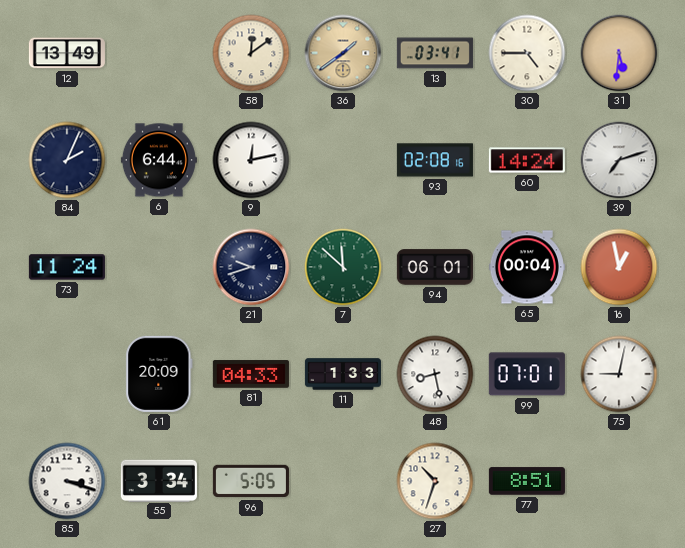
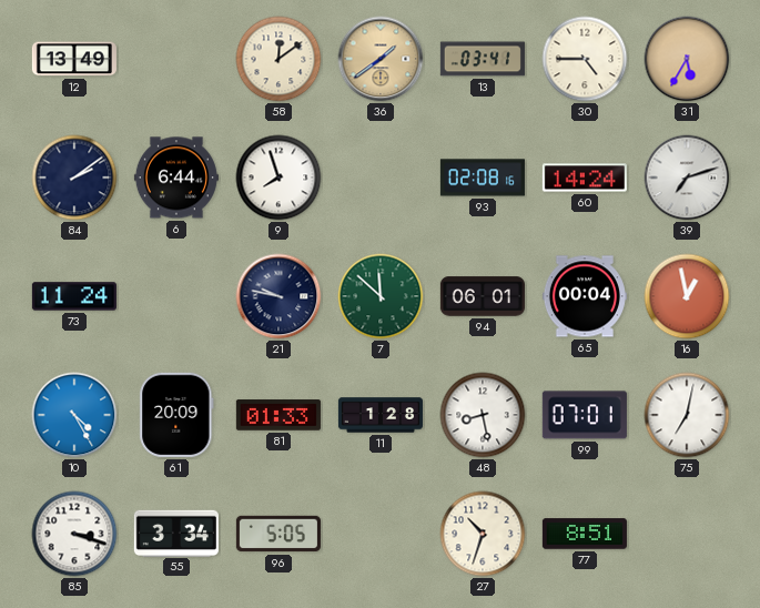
31: 5:31 -> 5:35
84: 2:04 -> 2:09
9: 12:13 -> 7:57
21: 9:42 -> 9:47
10: none -> 4:25
81: 04:33 -> 01:33
11: 1:33 -> 1:28
75: 9:02 -> 7:02
